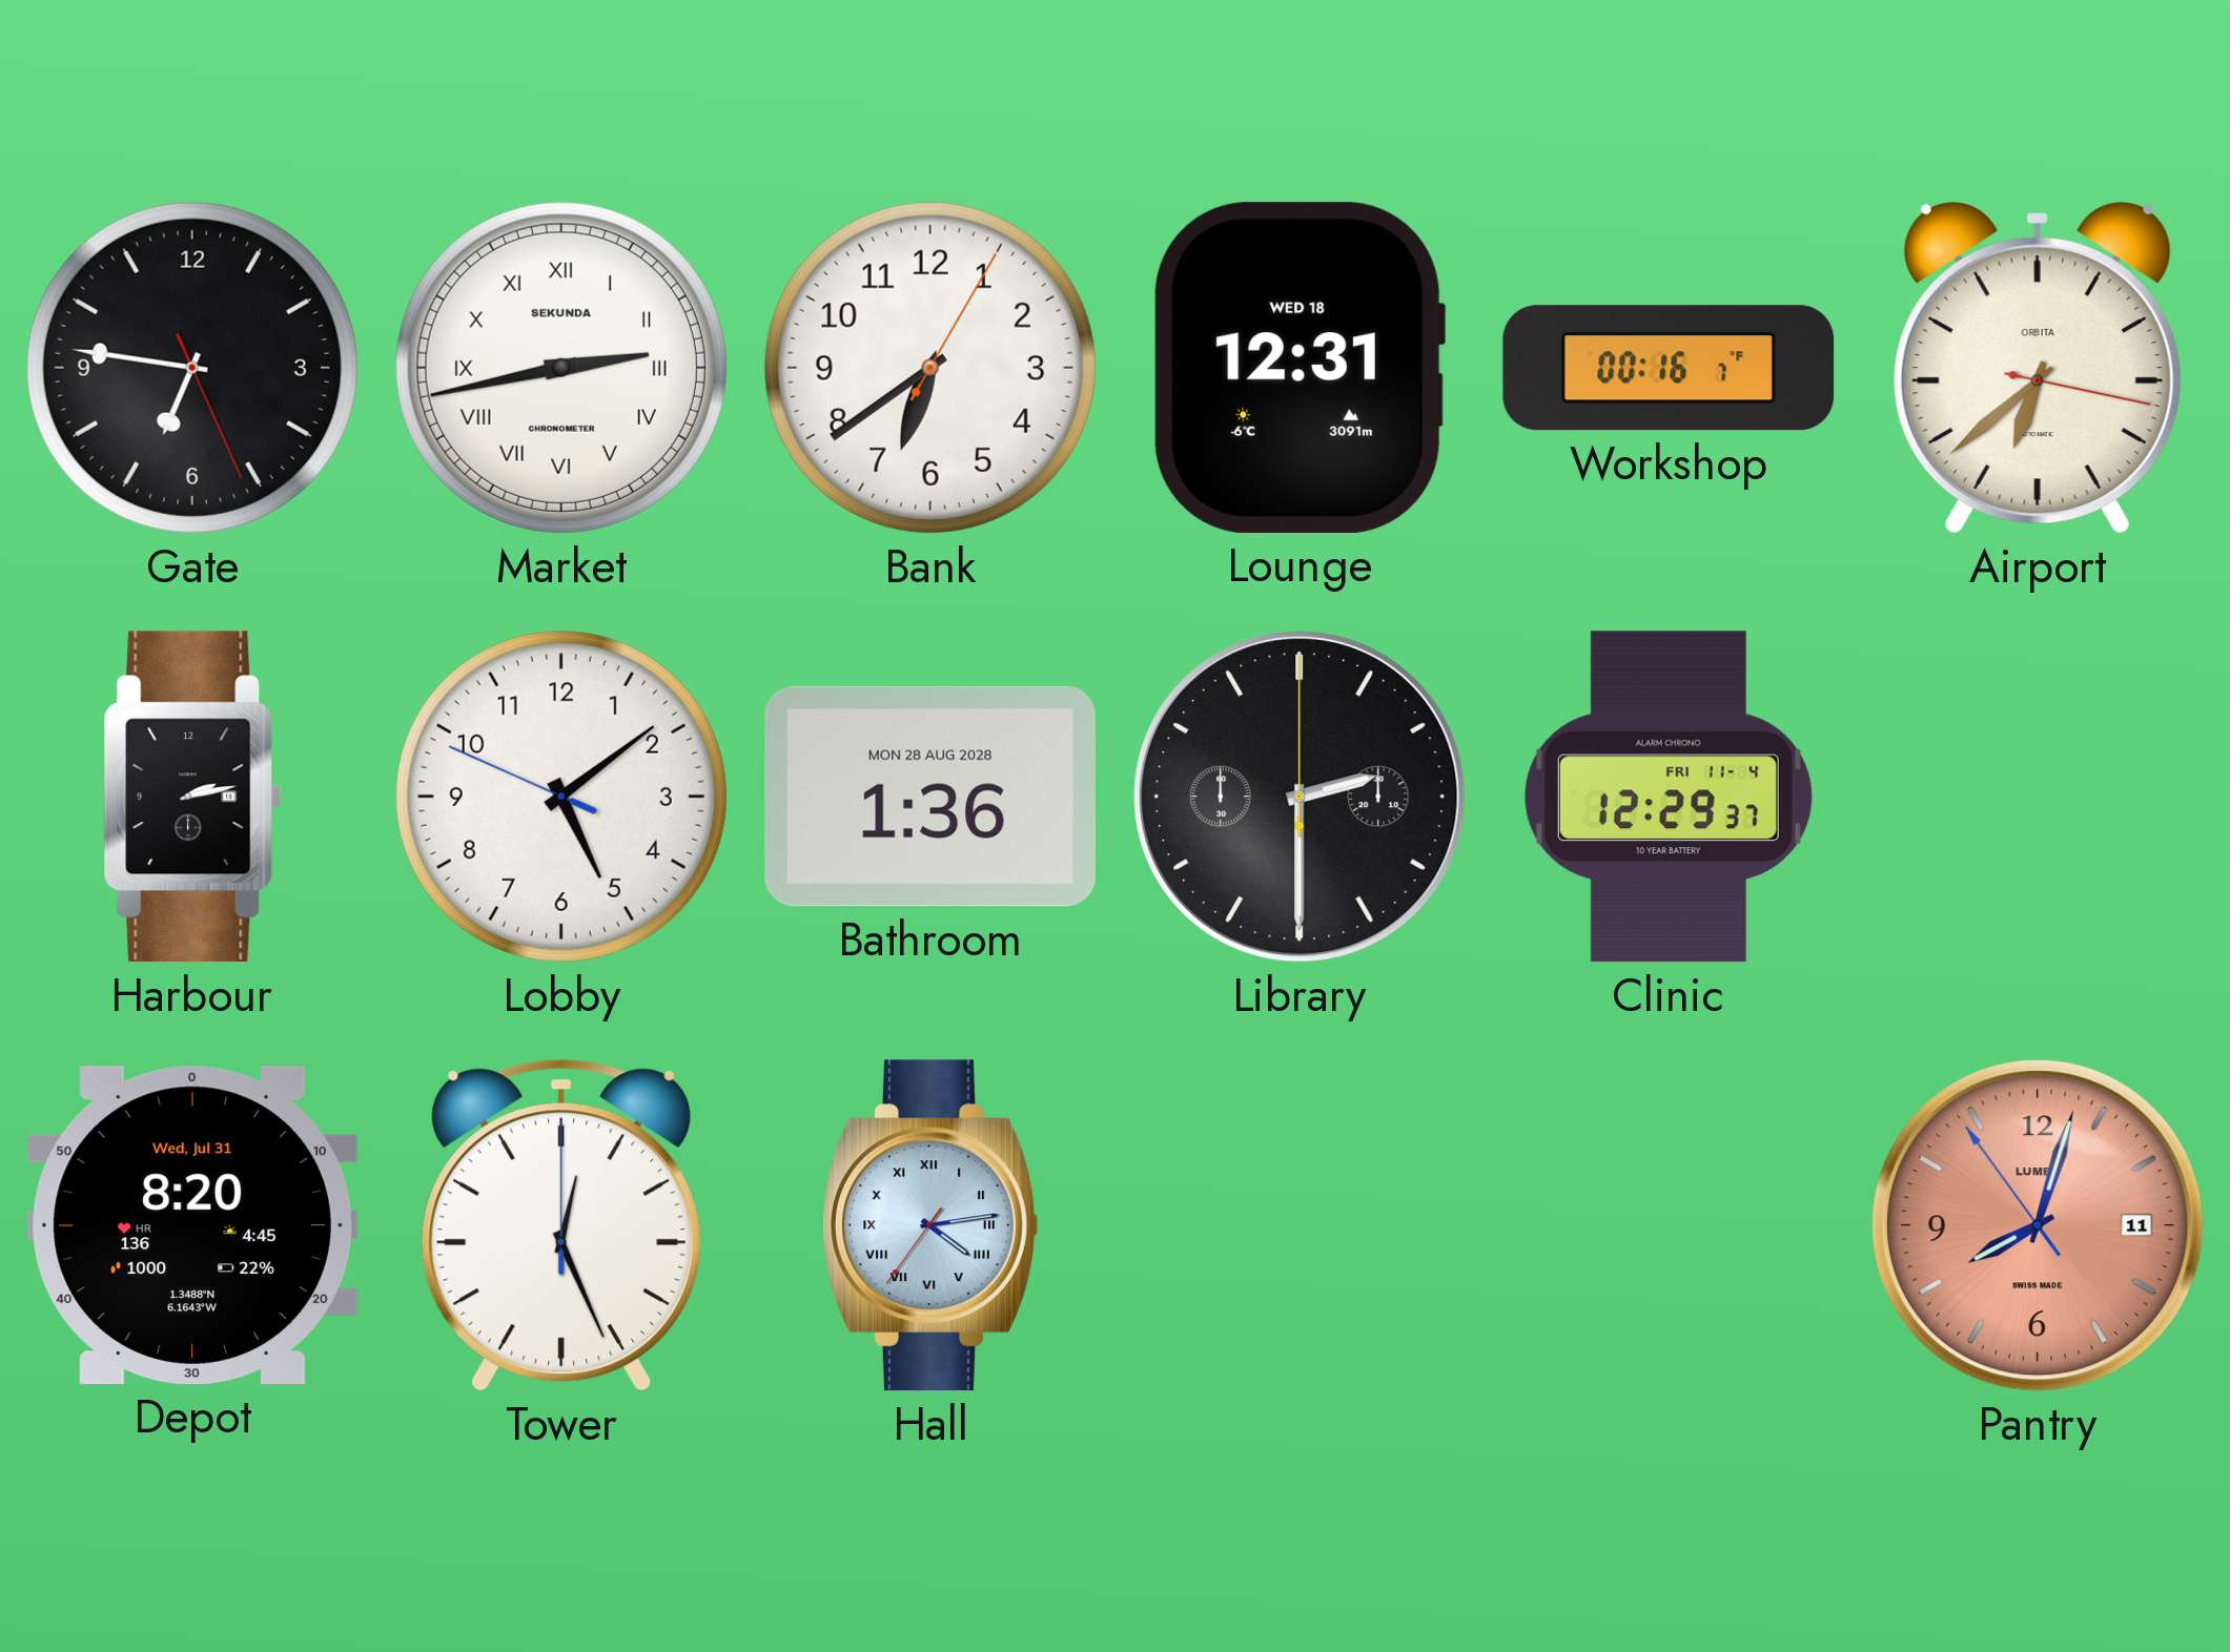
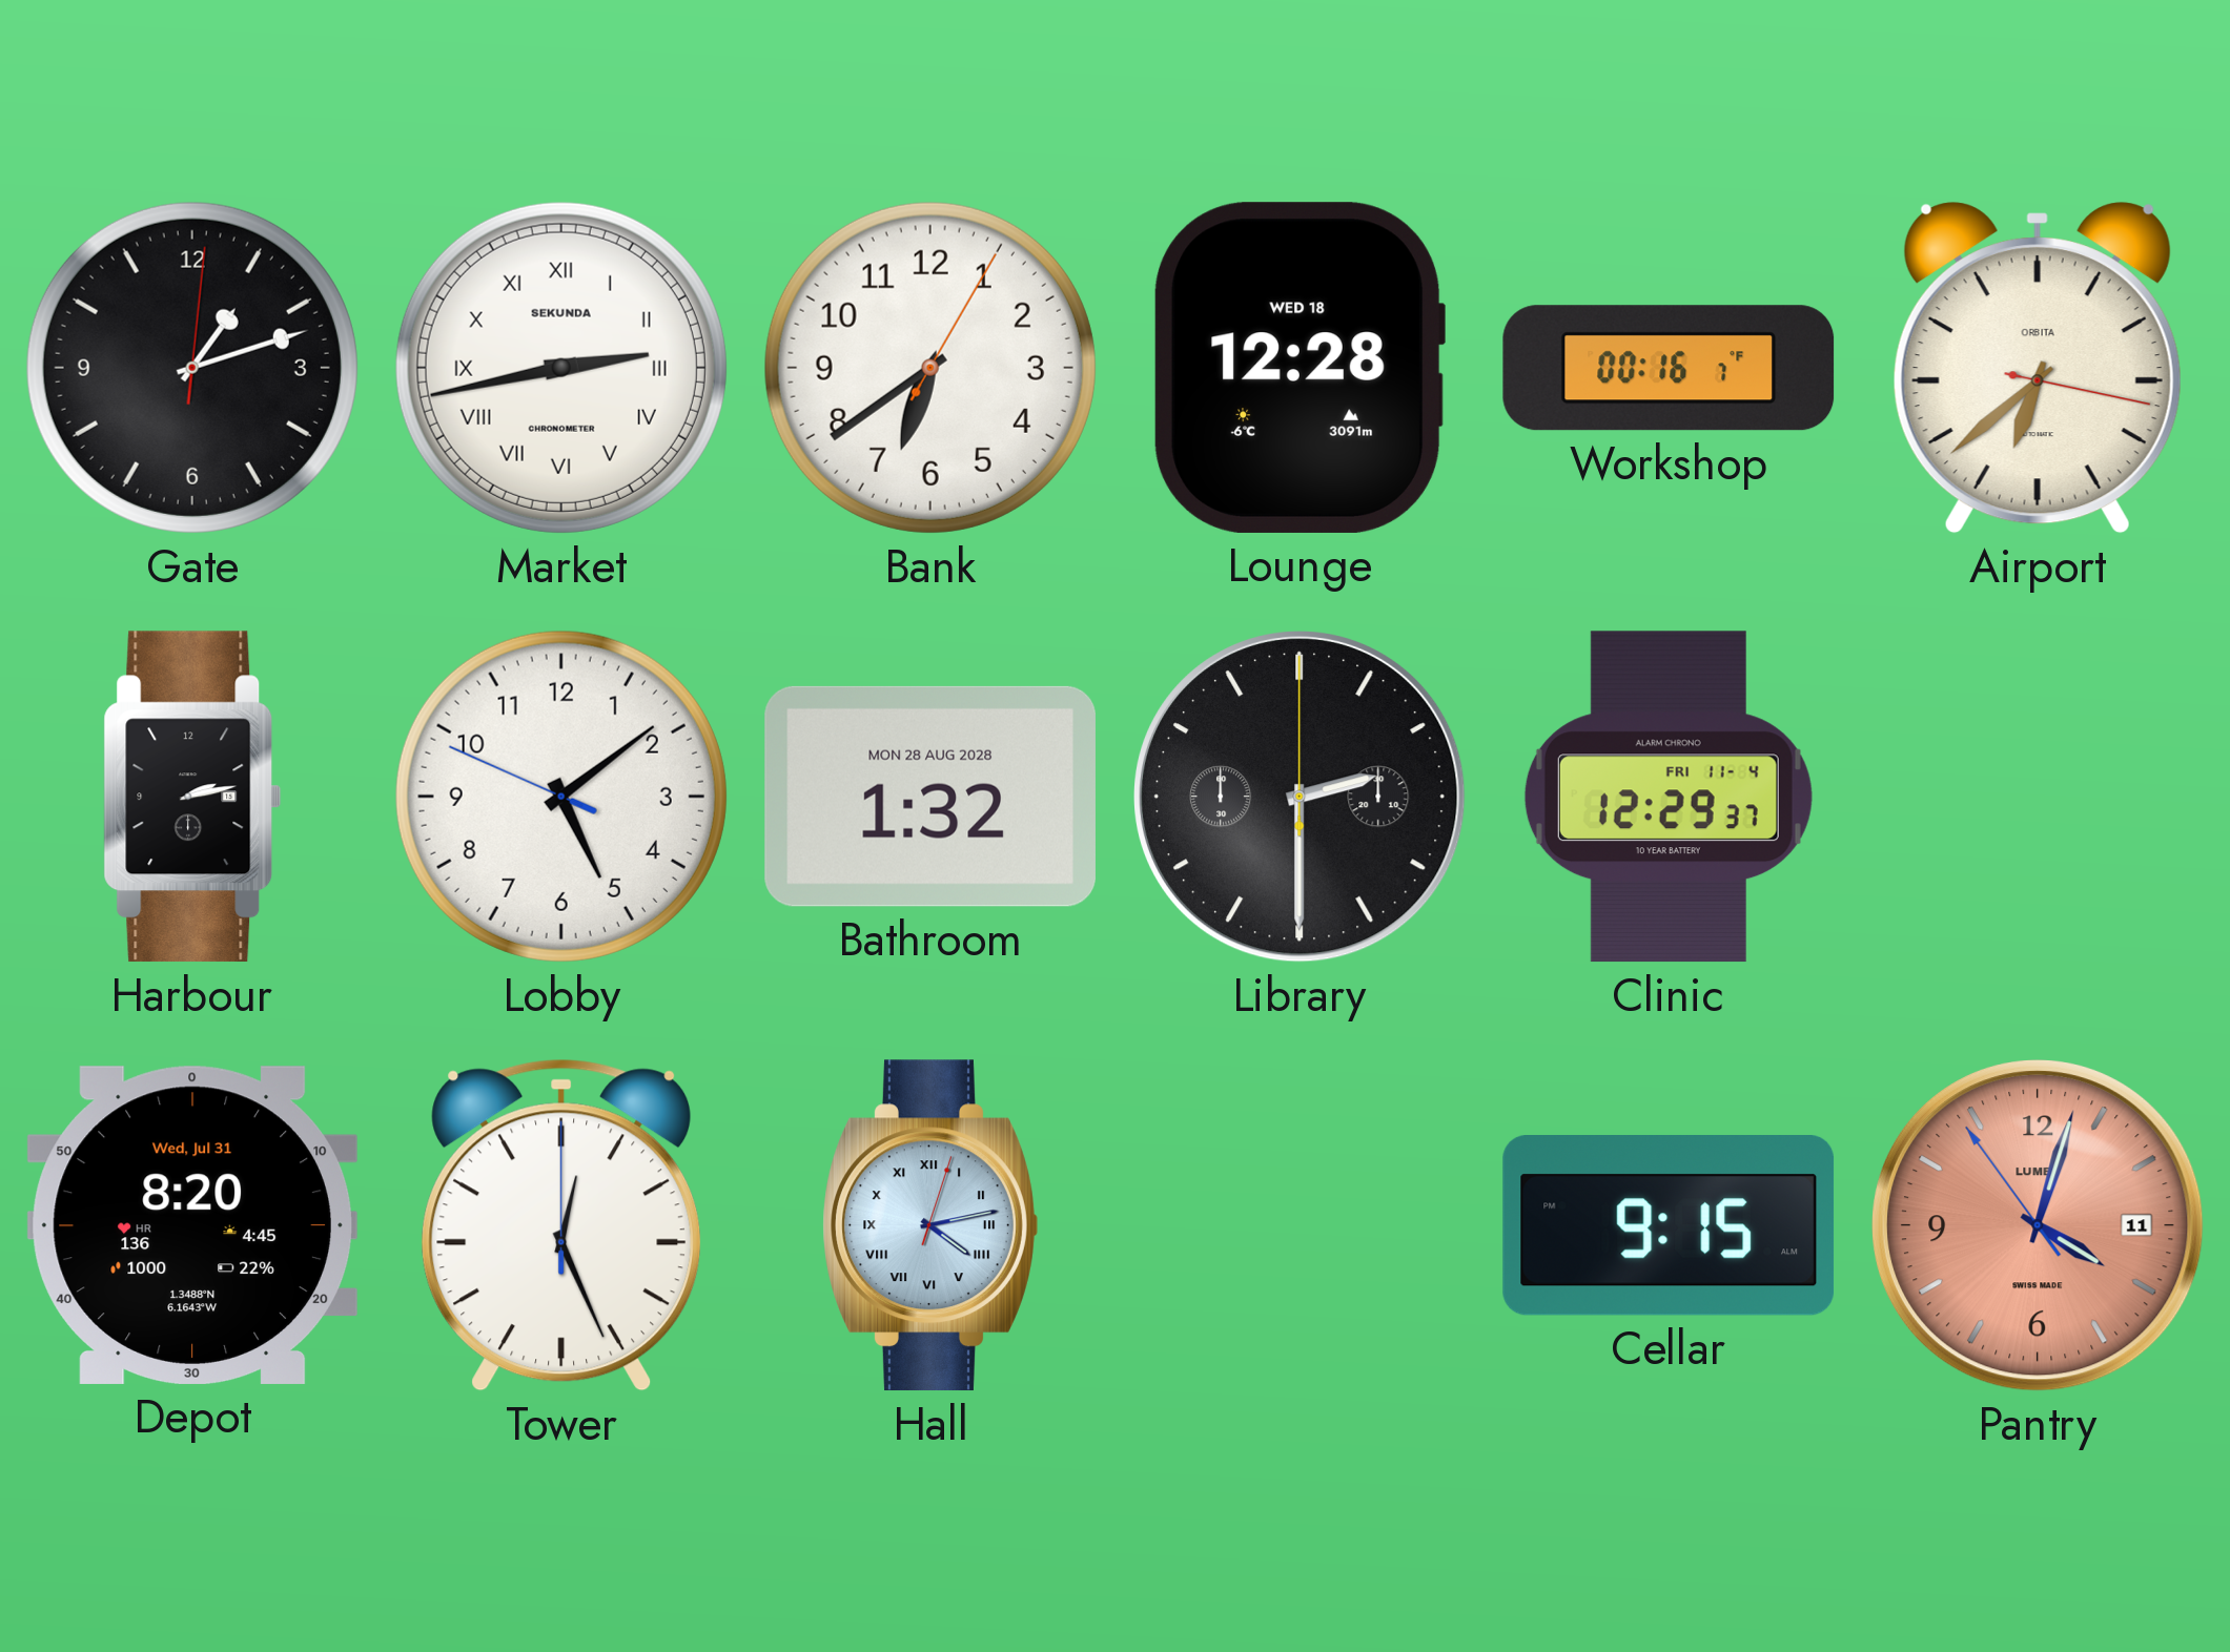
Gate: 6:46 -> 1:12
Lounge: 12:31 -> 12:28
Bathroom: 1:36 -> 1:32
Hall: 4:13:36 -> 4:13:03
Cellar: none -> 9:15
Pantry: 8:02 -> 4:02
